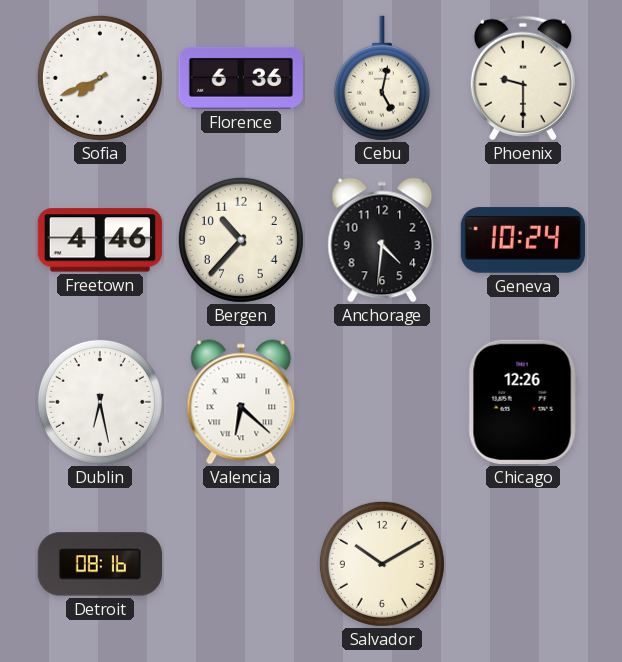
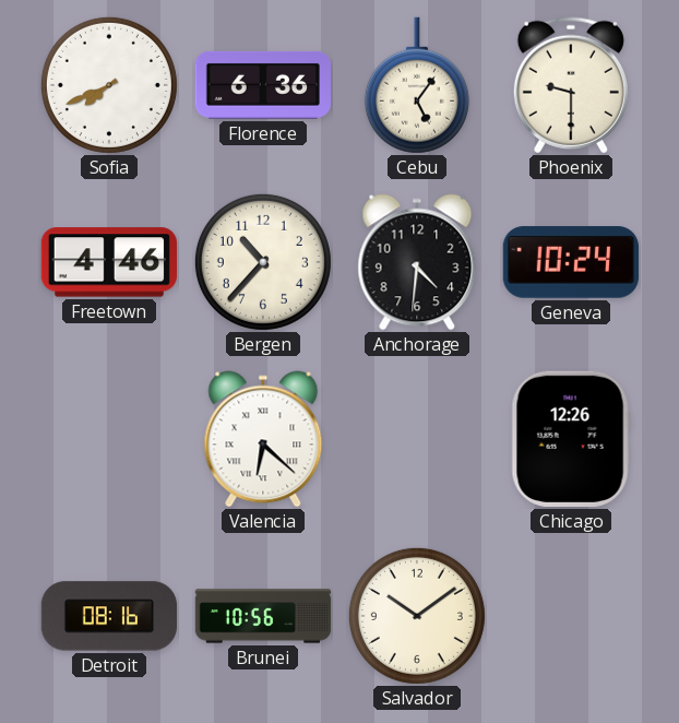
Cebu: 5:02 -> 5:06
Dublin: 6:28 -> none
Brunei: none -> 10:56
Salvador: 10:10 -> 10:09
